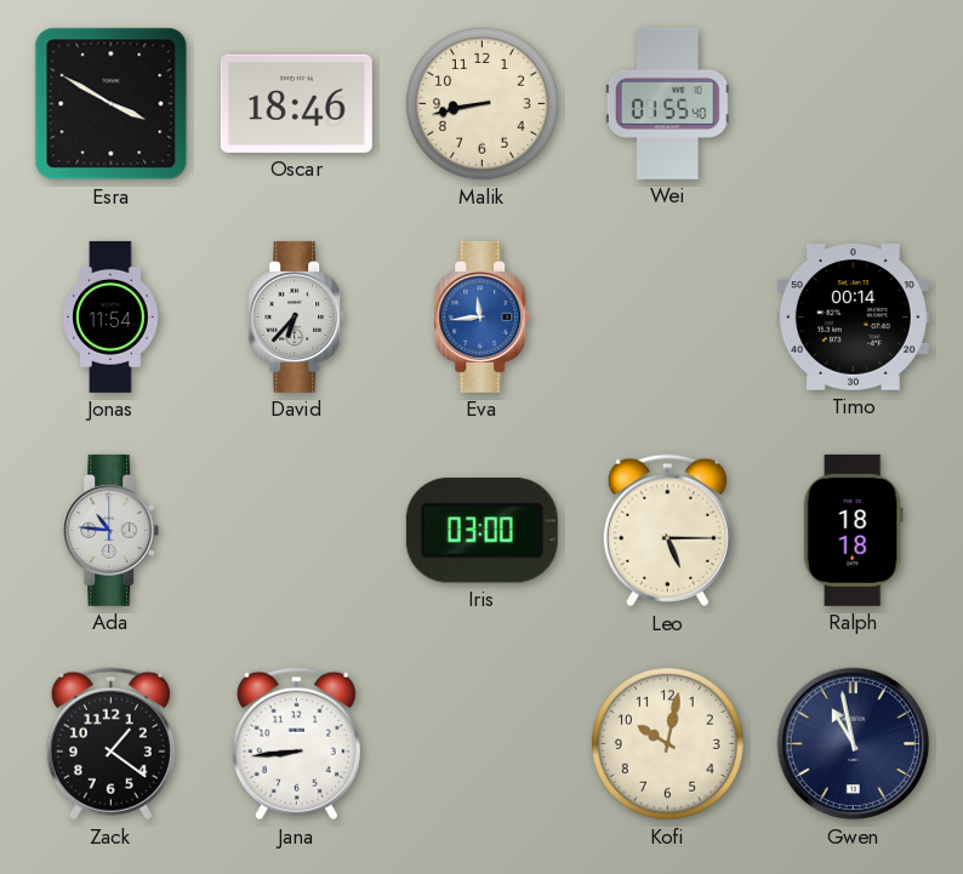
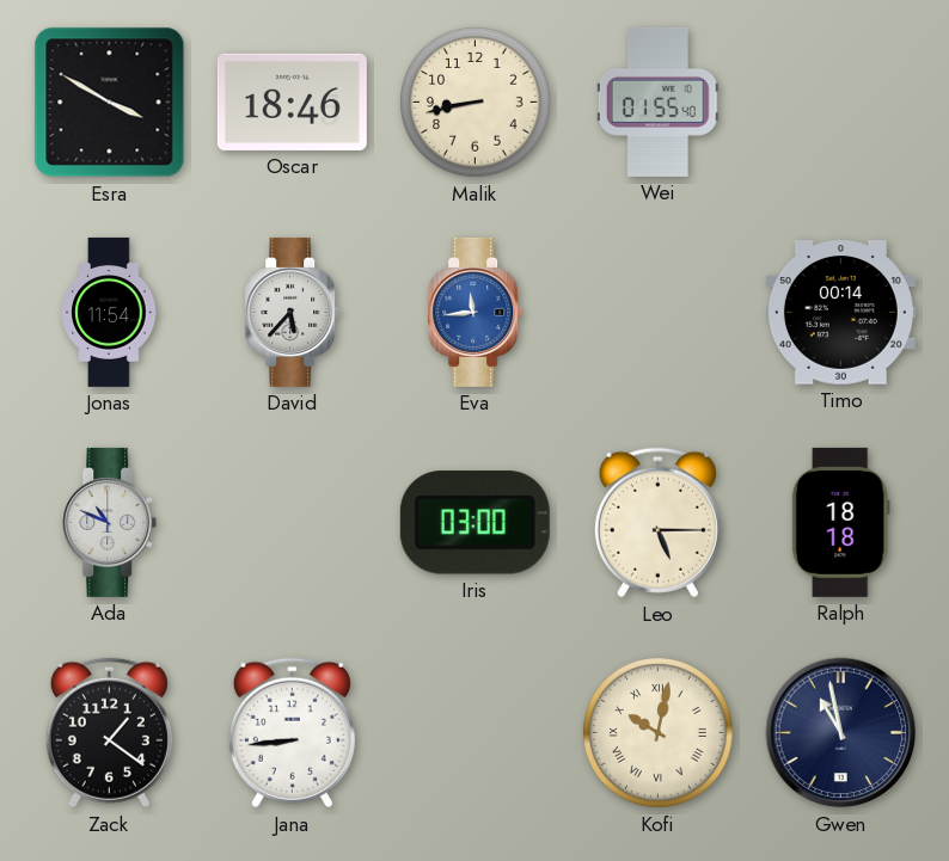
David: 6:37 -> 5:37
Ada: 10:46 -> 10:49
Kofi numerals: Arabic -> Roman
